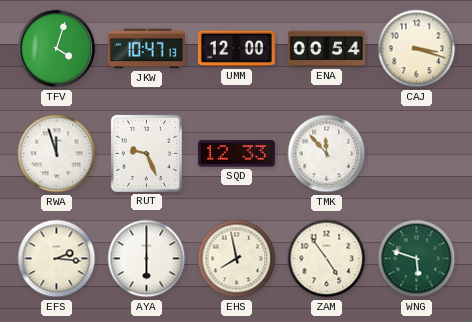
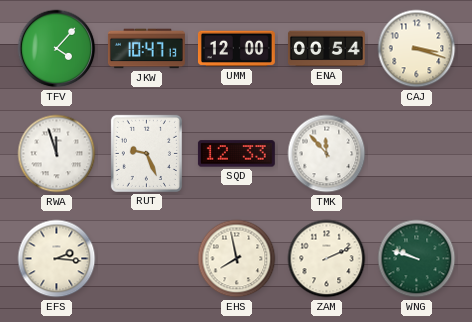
TFV: 4:03 -> 4:07
AYA: 6:00 -> none
ZAM: 4:54 -> 2:11
WNG: 5:48 -> 9:48
